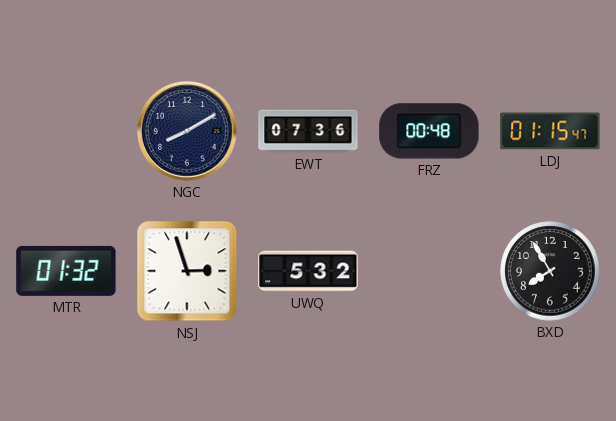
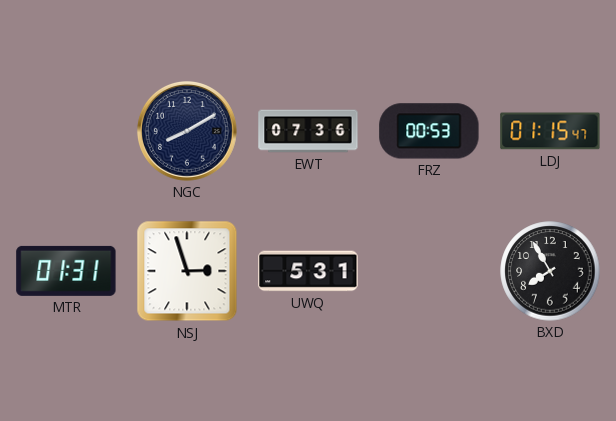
FRZ: 00:48 -> 00:53
MTR: 01:32 -> 01:31
UWQ: 5:32 -> 5:31
